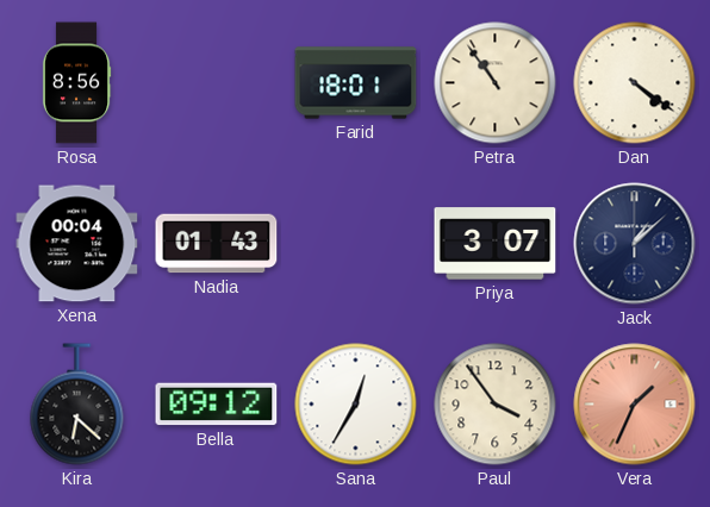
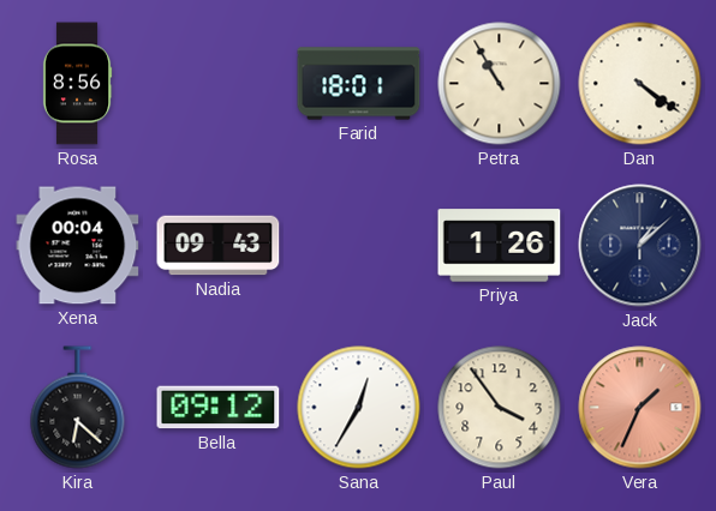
Petra: 10:54 -> 10:55
Nadia: 01:43 -> 09:43
Priya: 3:07 -> 1:26
